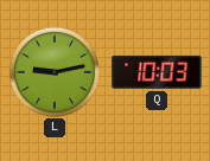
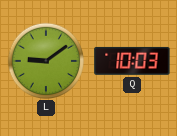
L: 9:13 -> 9:09
